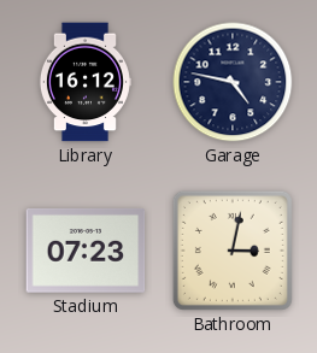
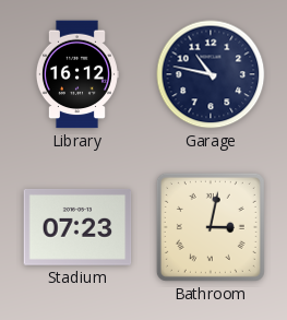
Garage: 4:47 -> 10:47
